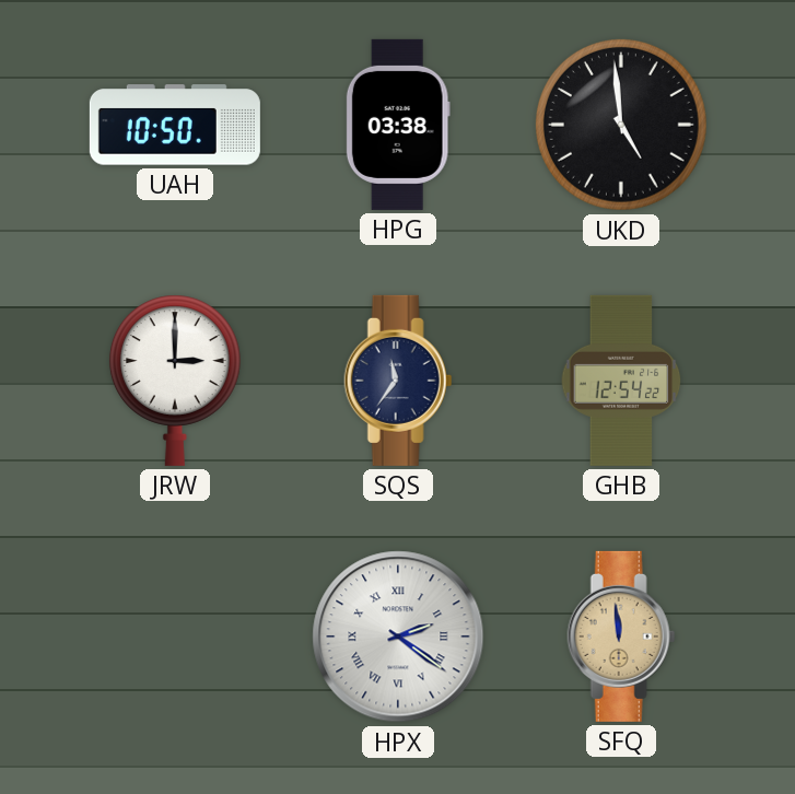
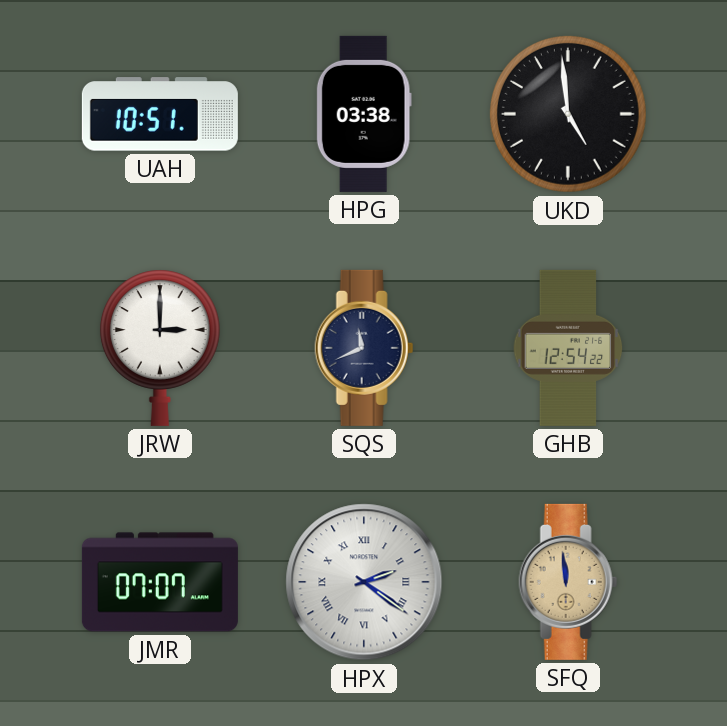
UAH: 10:50 -> 10:51
SQS: 11:36 -> 11:41
JMR: none -> 07:07
